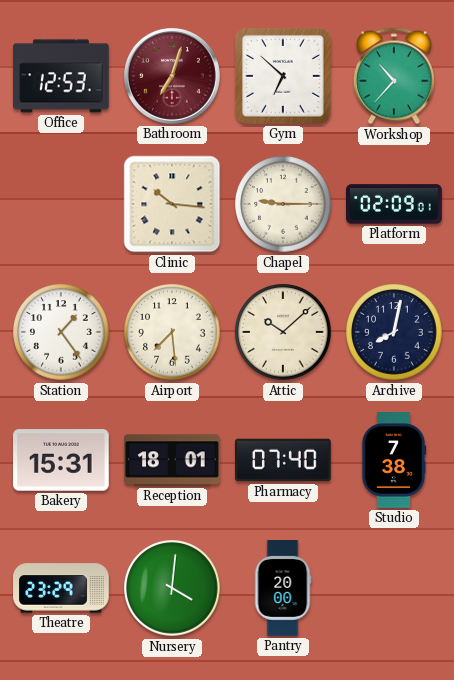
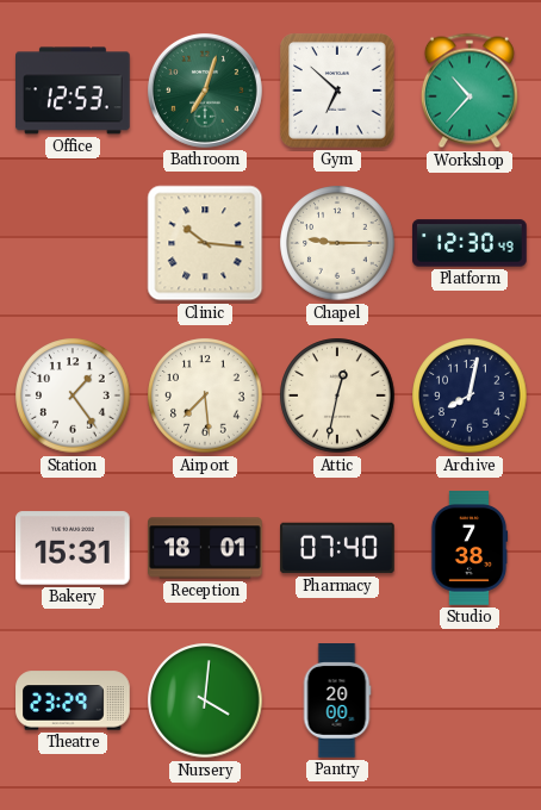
Bathroom dial: burgundy -> green
Platform: 02:09 -> 12:30
Attic: 10:08 -> 12:32
